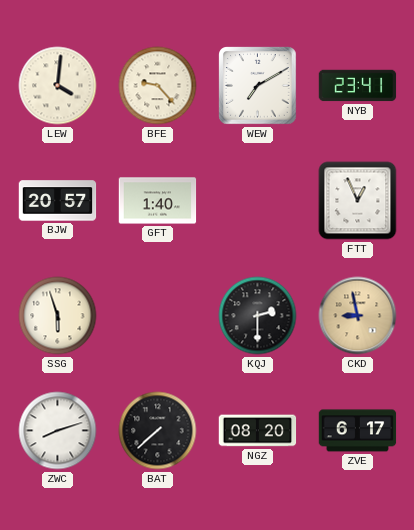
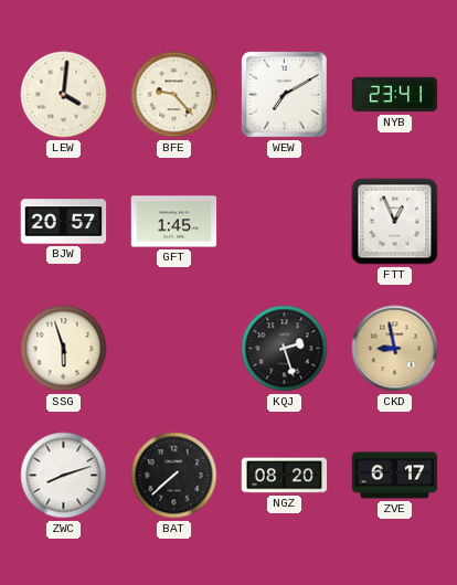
GFT: 1:40 -> 1:45
KQJ: 2:30 -> 2:27
